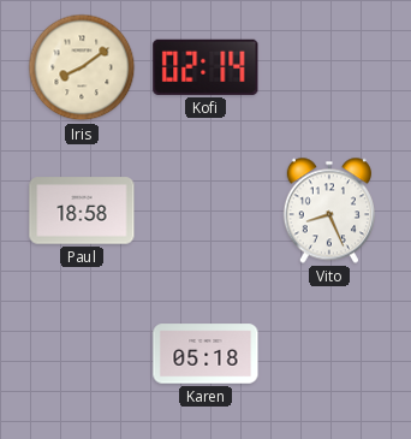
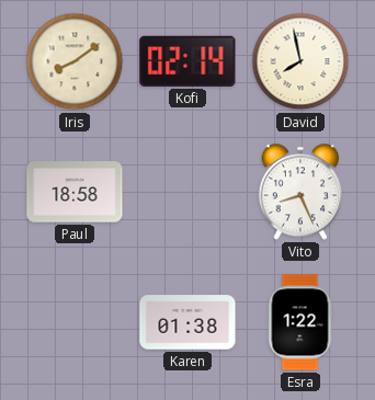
David: none -> 7:58
Karen: 05:18 -> 01:38
Esra: none -> 1:22
